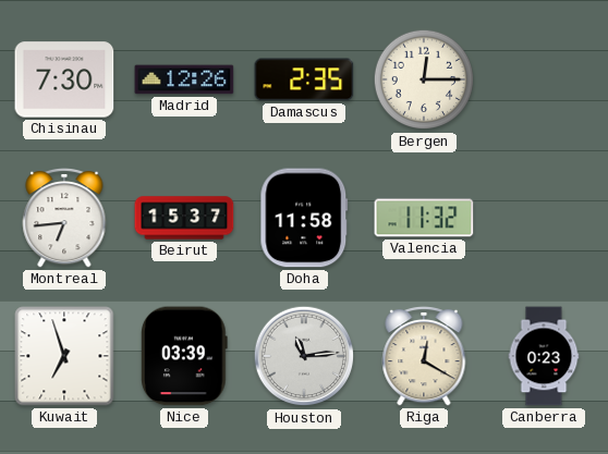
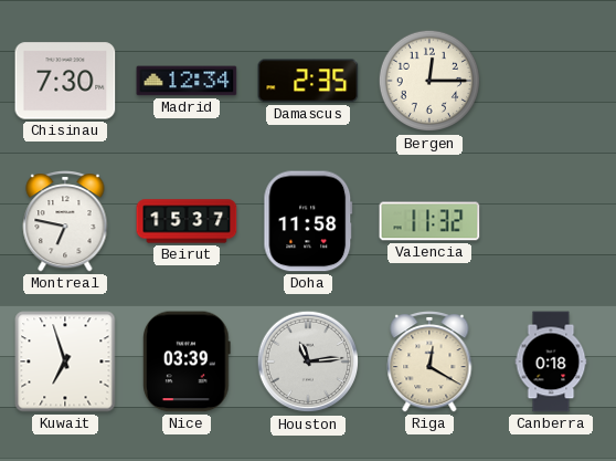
Madrid: 12:26 -> 12:34
Montreal: 6:44 -> 6:47
Canberra: 0:23 -> 0:18
